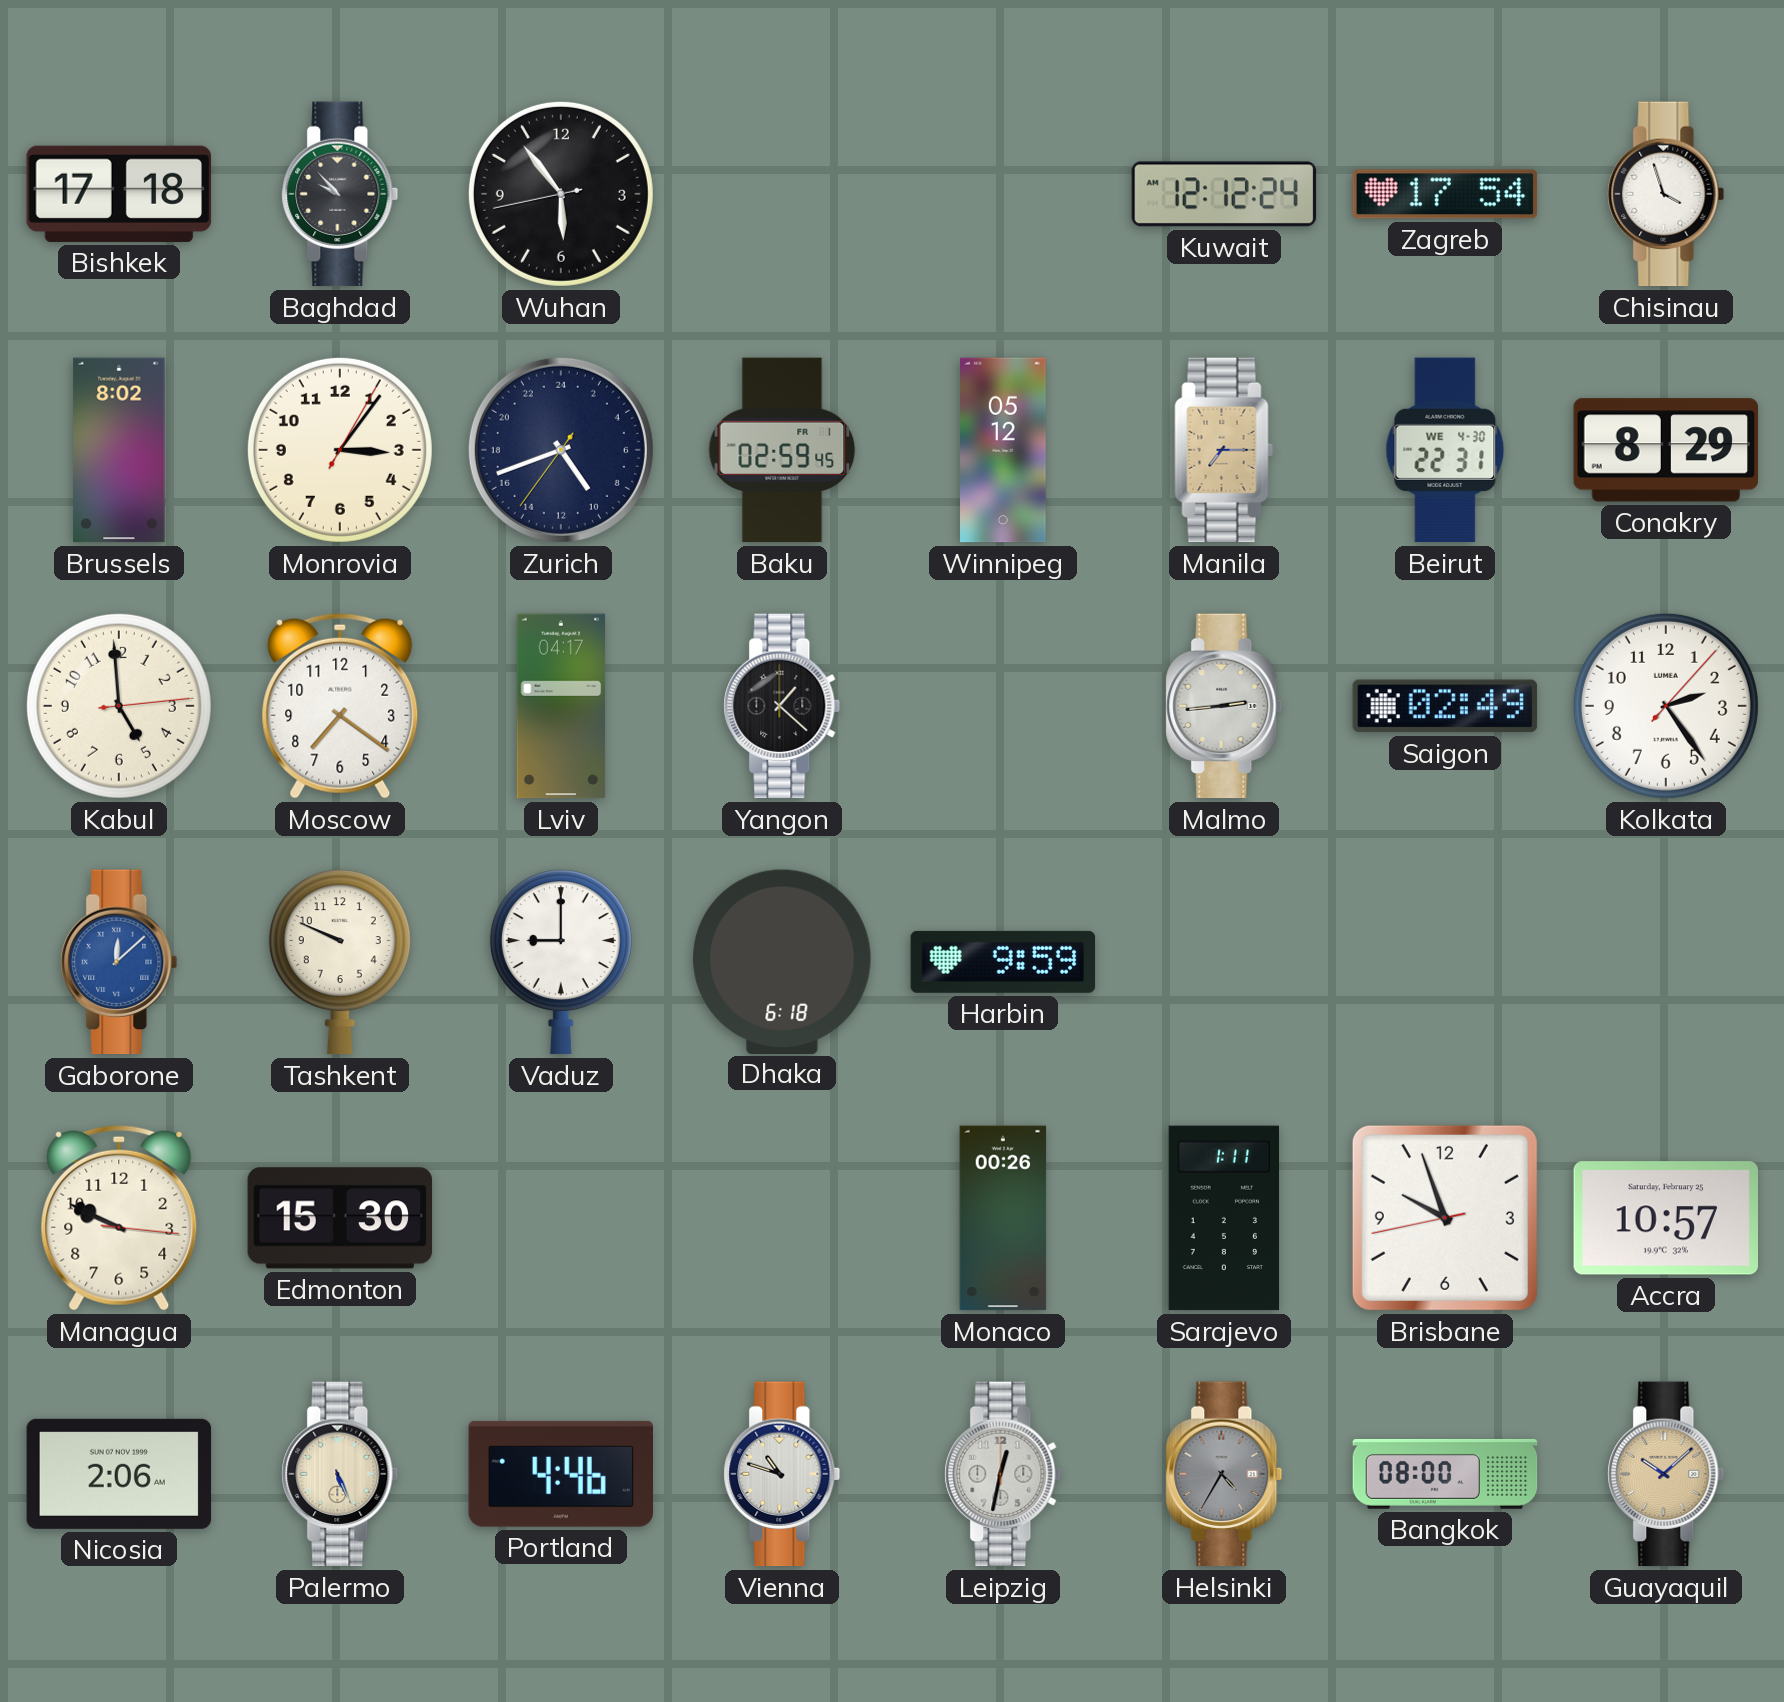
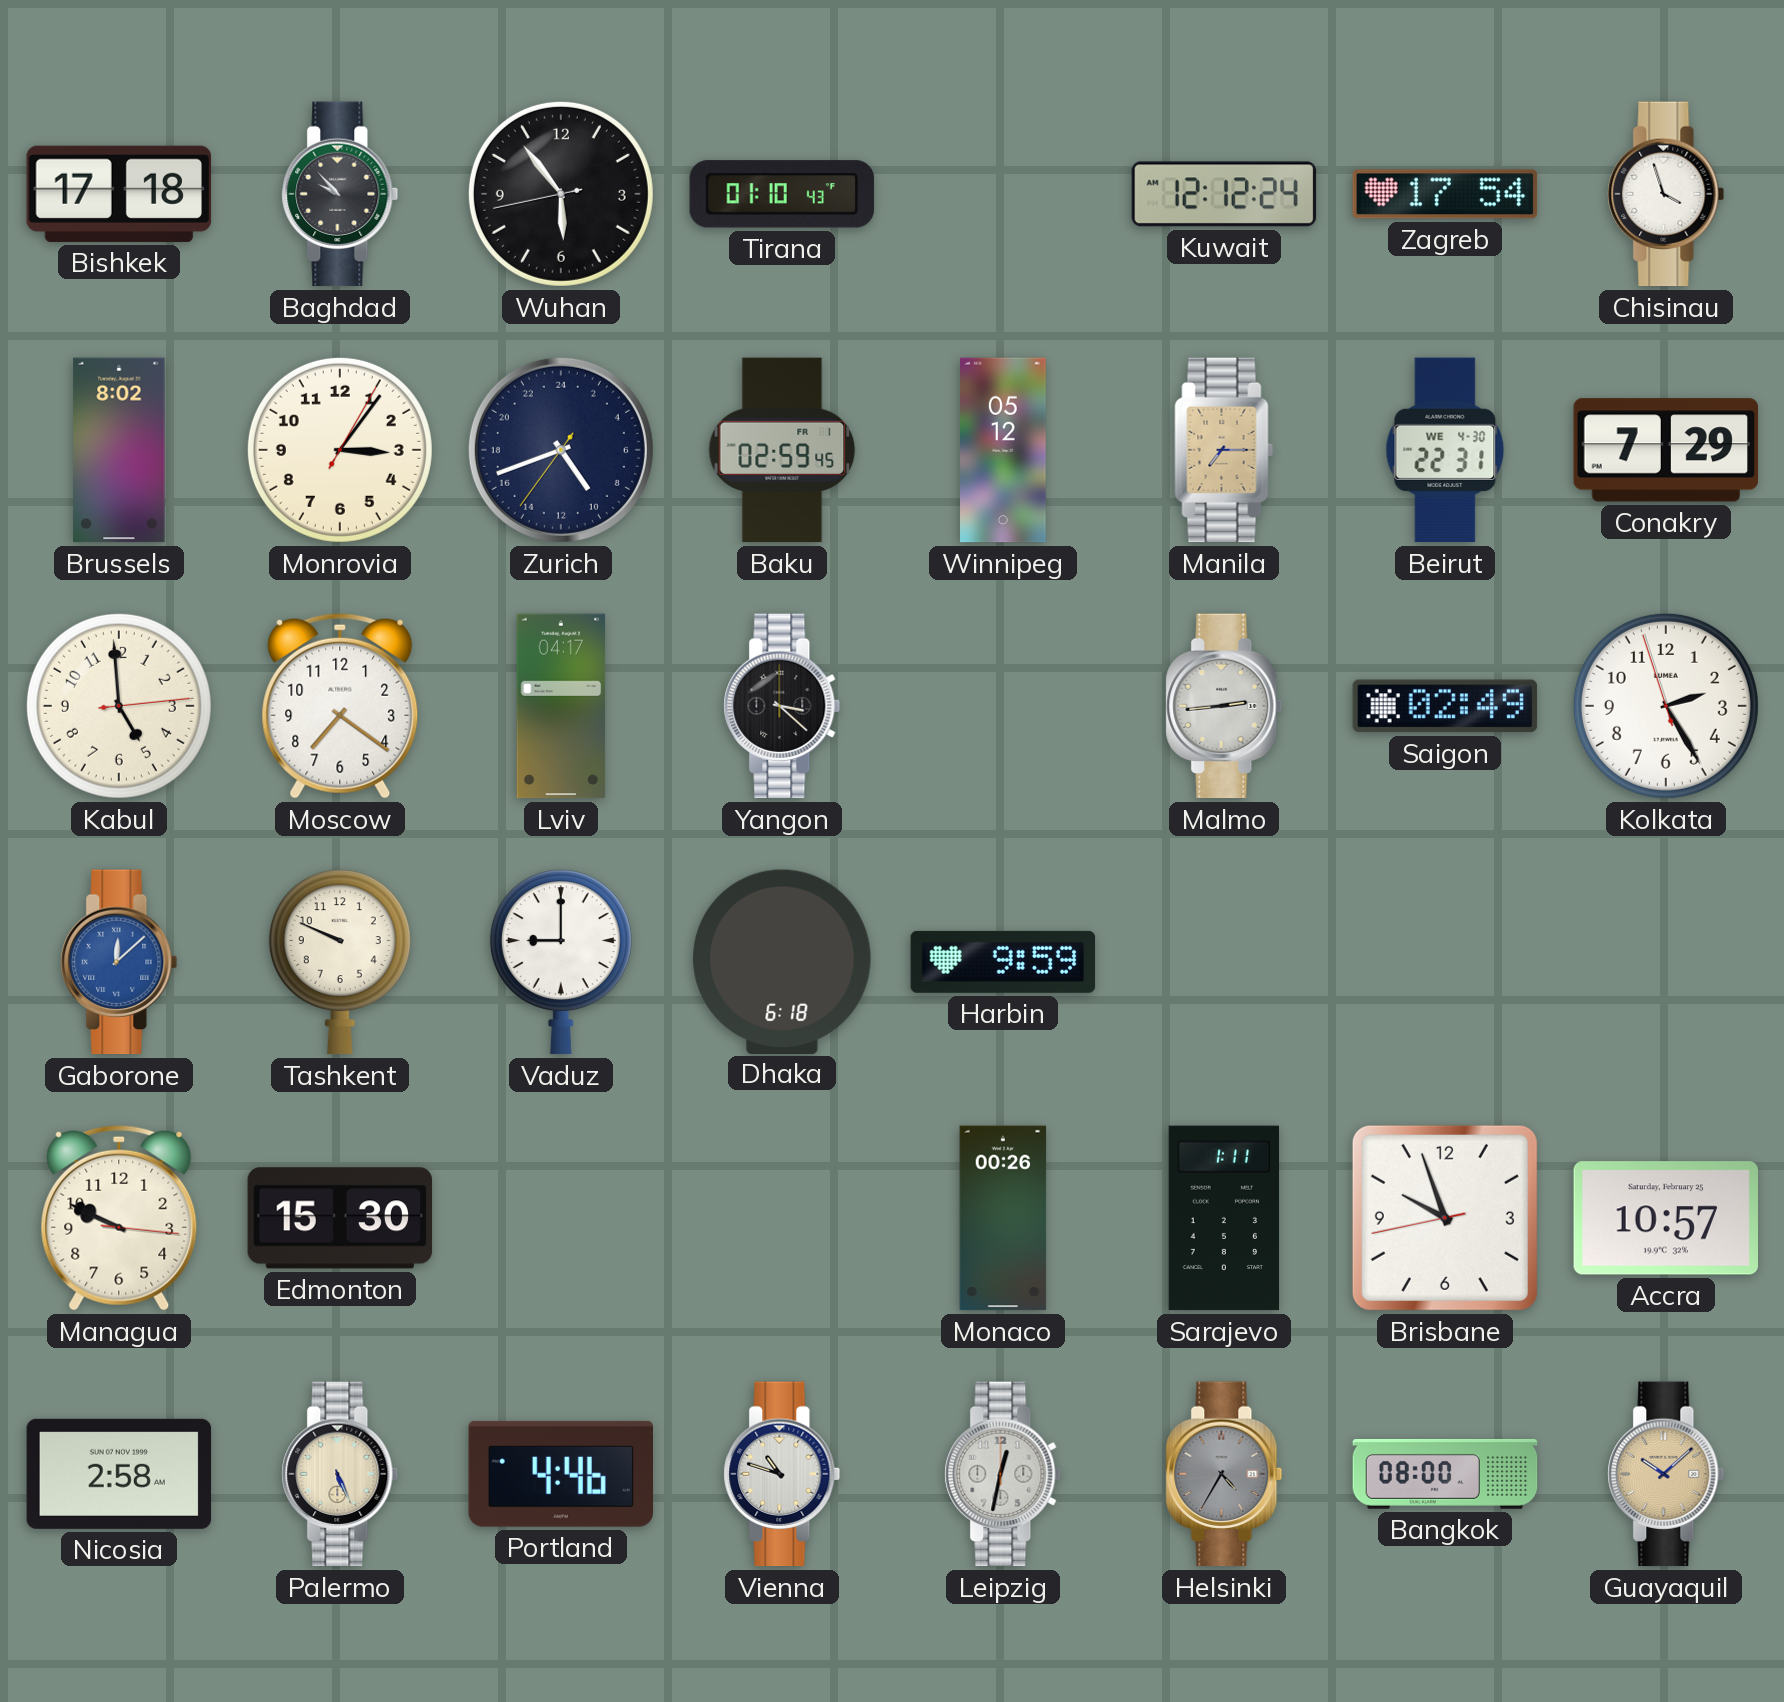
Tirana: none -> 01:10
Conakry: 8:29 -> 7:29
Yangon: 1:22 -> 3:22
Kolkata: 2:24:07 -> 2:24:57
Nicosia: 2:06 -> 2:58
